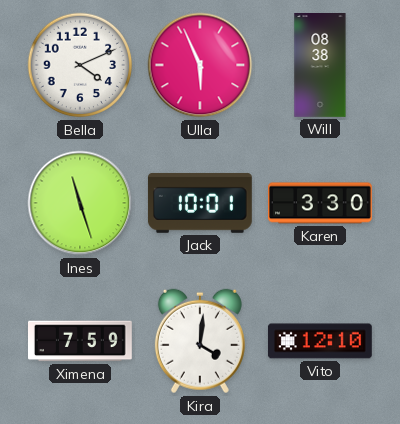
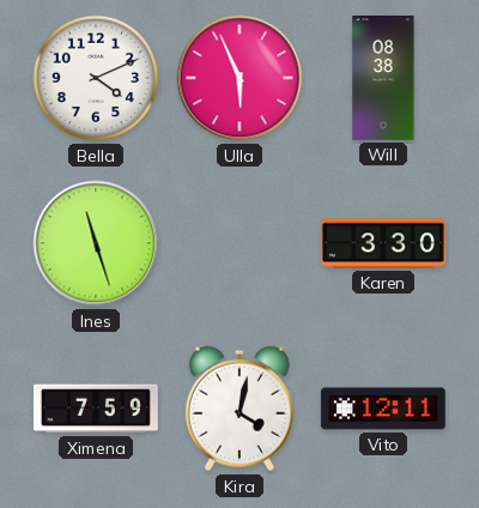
Jack: 10:01 -> none
Kira: 4:01 -> 4:02
Vito: 12:10 -> 12:11
